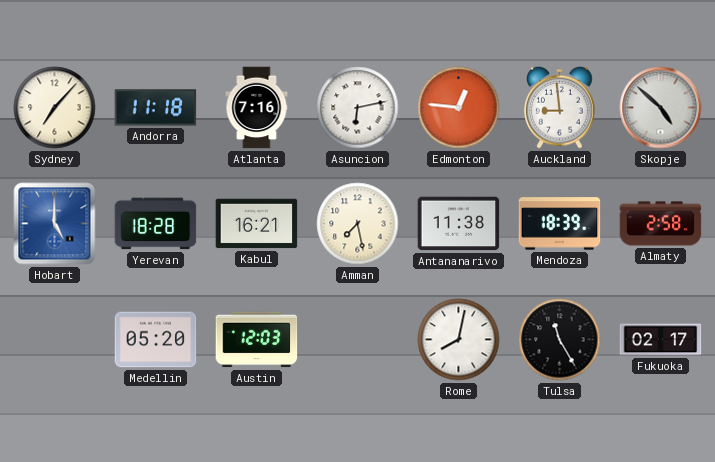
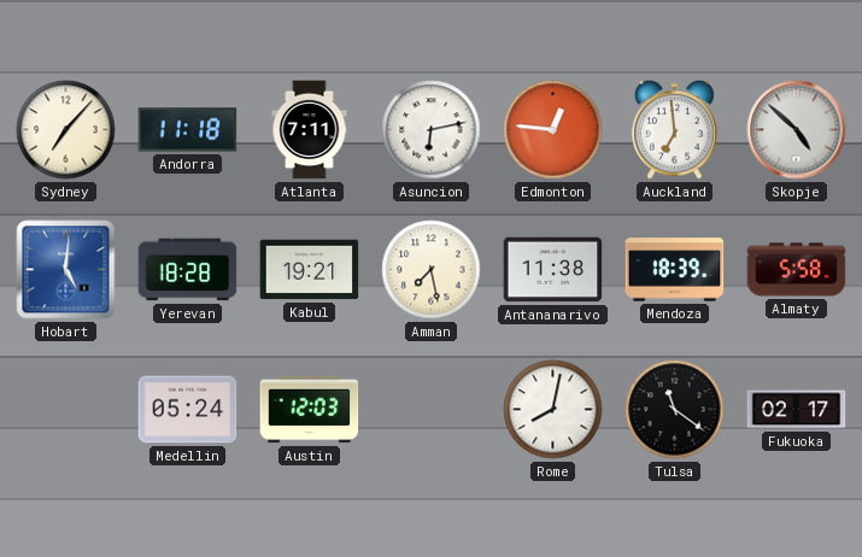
Atlanta: 7:16 -> 7:11
Auckland: 8:59 -> 6:59
Hobart: 5:00 -> 5:01
Kabul: 16:21 -> 19:21
Almaty: 2:58 -> 5:58
Medellin: 05:20 -> 05:24
Tulsa: 11:25 -> 11:21
